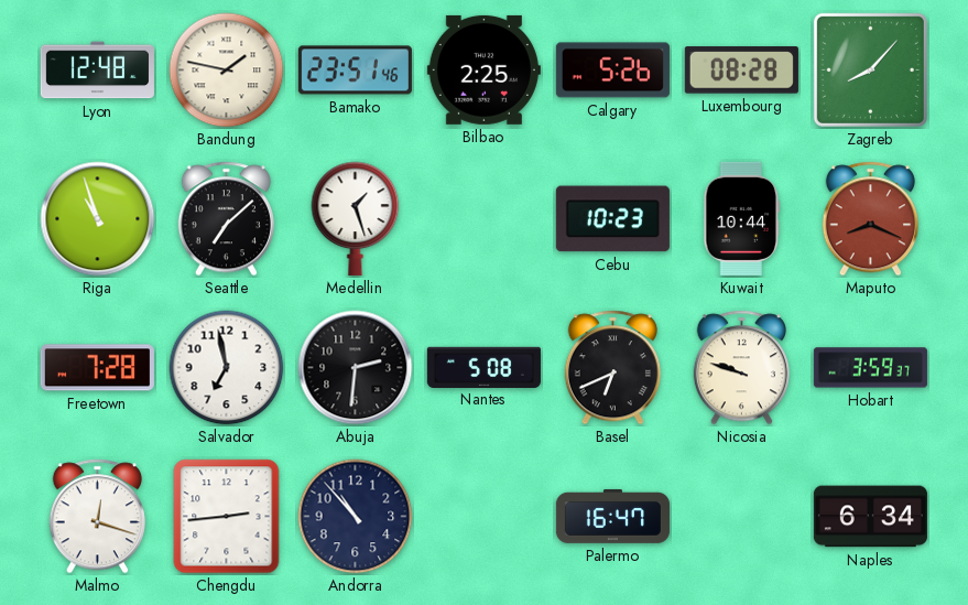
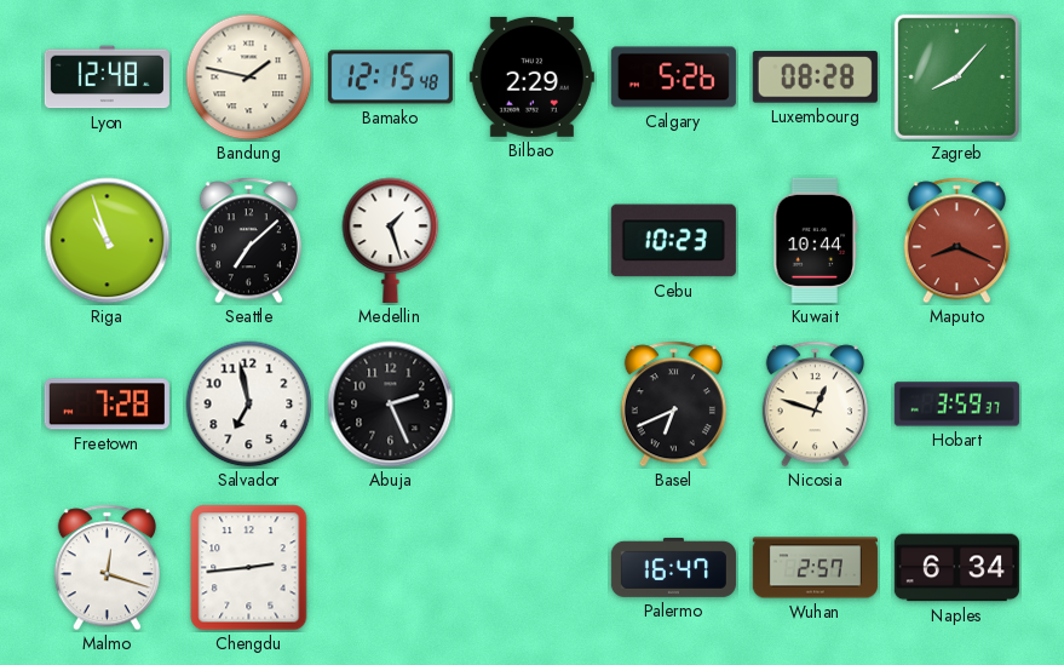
Bamako: 23:51 -> 12:15
Bilbao: 2:25 -> 2:29
Abuja: 2:31 -> 2:26
Nantes: 5:08 -> none
Nicosia: 9:48 -> 12:48
Andorra: 10:53 -> none
Wuhan: none -> 2:57
